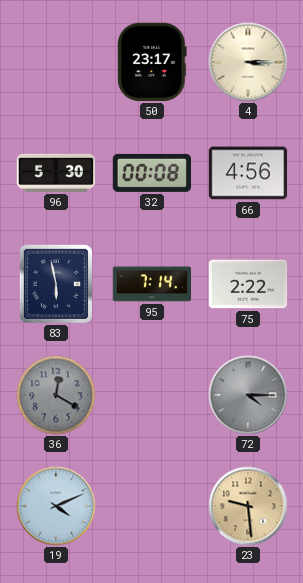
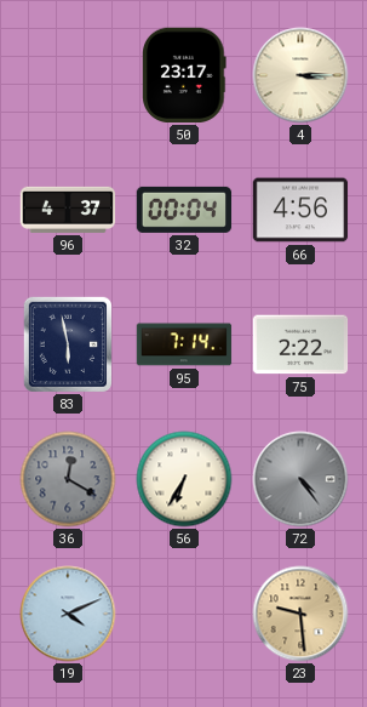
96: 5:30 -> 4:37
32: 00:08 -> 00:04
56: none -> 6:35
72: 4:15 -> 4:24
